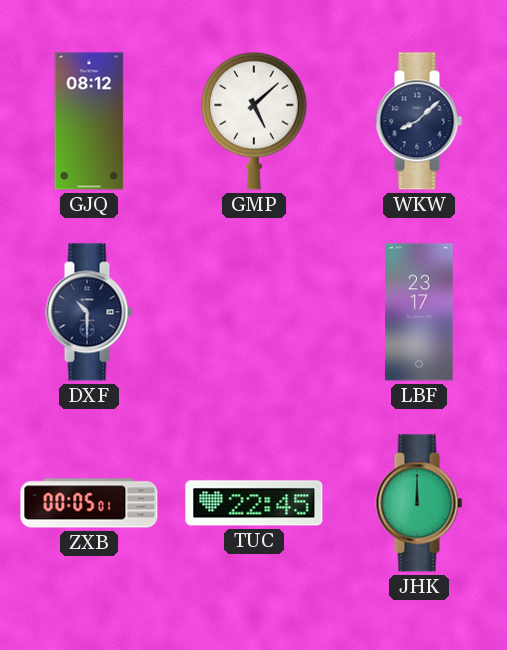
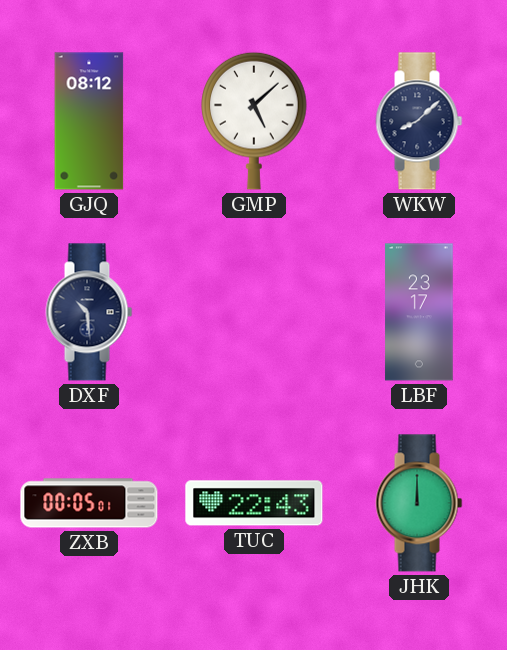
DXF: 10:30 -> 10:29
TUC: 22:45 -> 22:43
